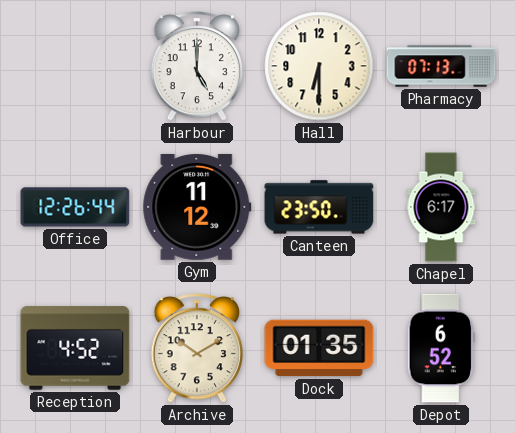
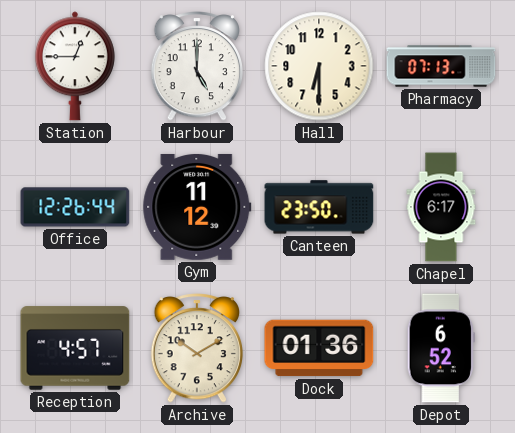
Station: none -> 12:45
Reception: 4:52 -> 4:57
Dock: 01:35 -> 01:36
